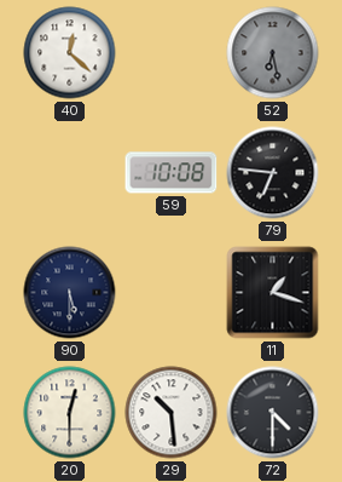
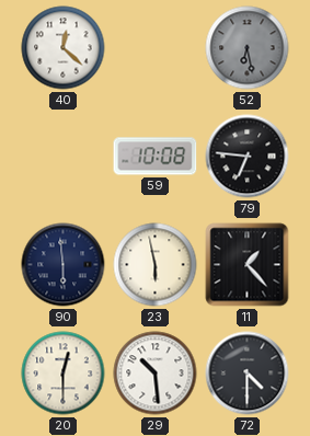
90: 5:30 -> 5:59
23: none -> 5:58
11: 1:18 -> 1:23
